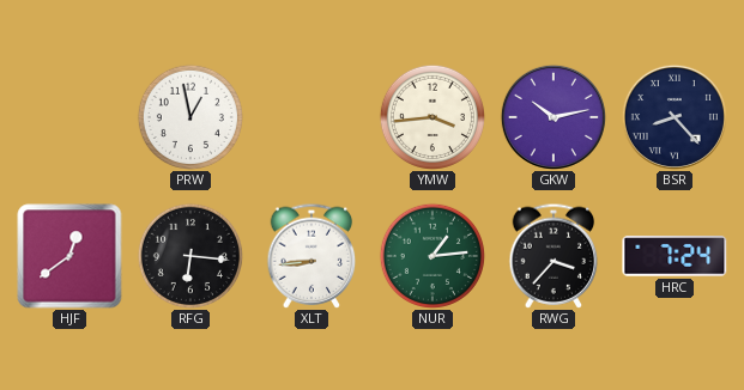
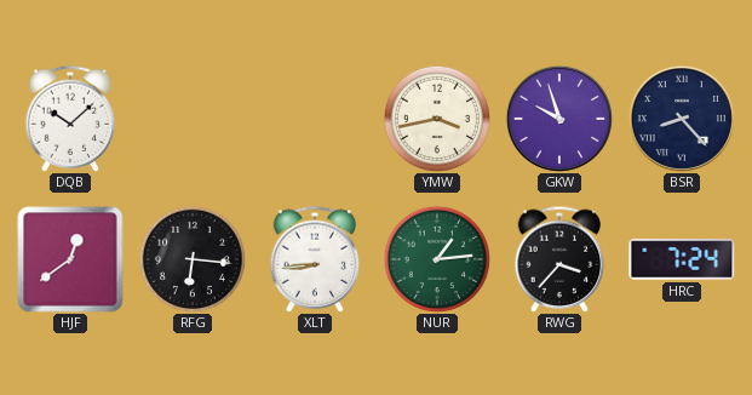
DQB: none -> 10:08
PRW: 12:58 -> none
YMW: 3:44 -> 3:43
GKW: 10:13 -> 9:57
